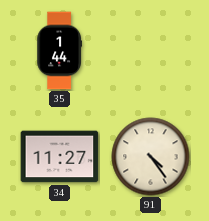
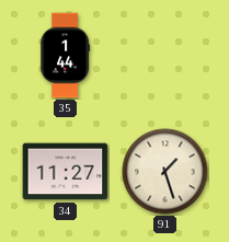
91: 4:24 -> 1:27
